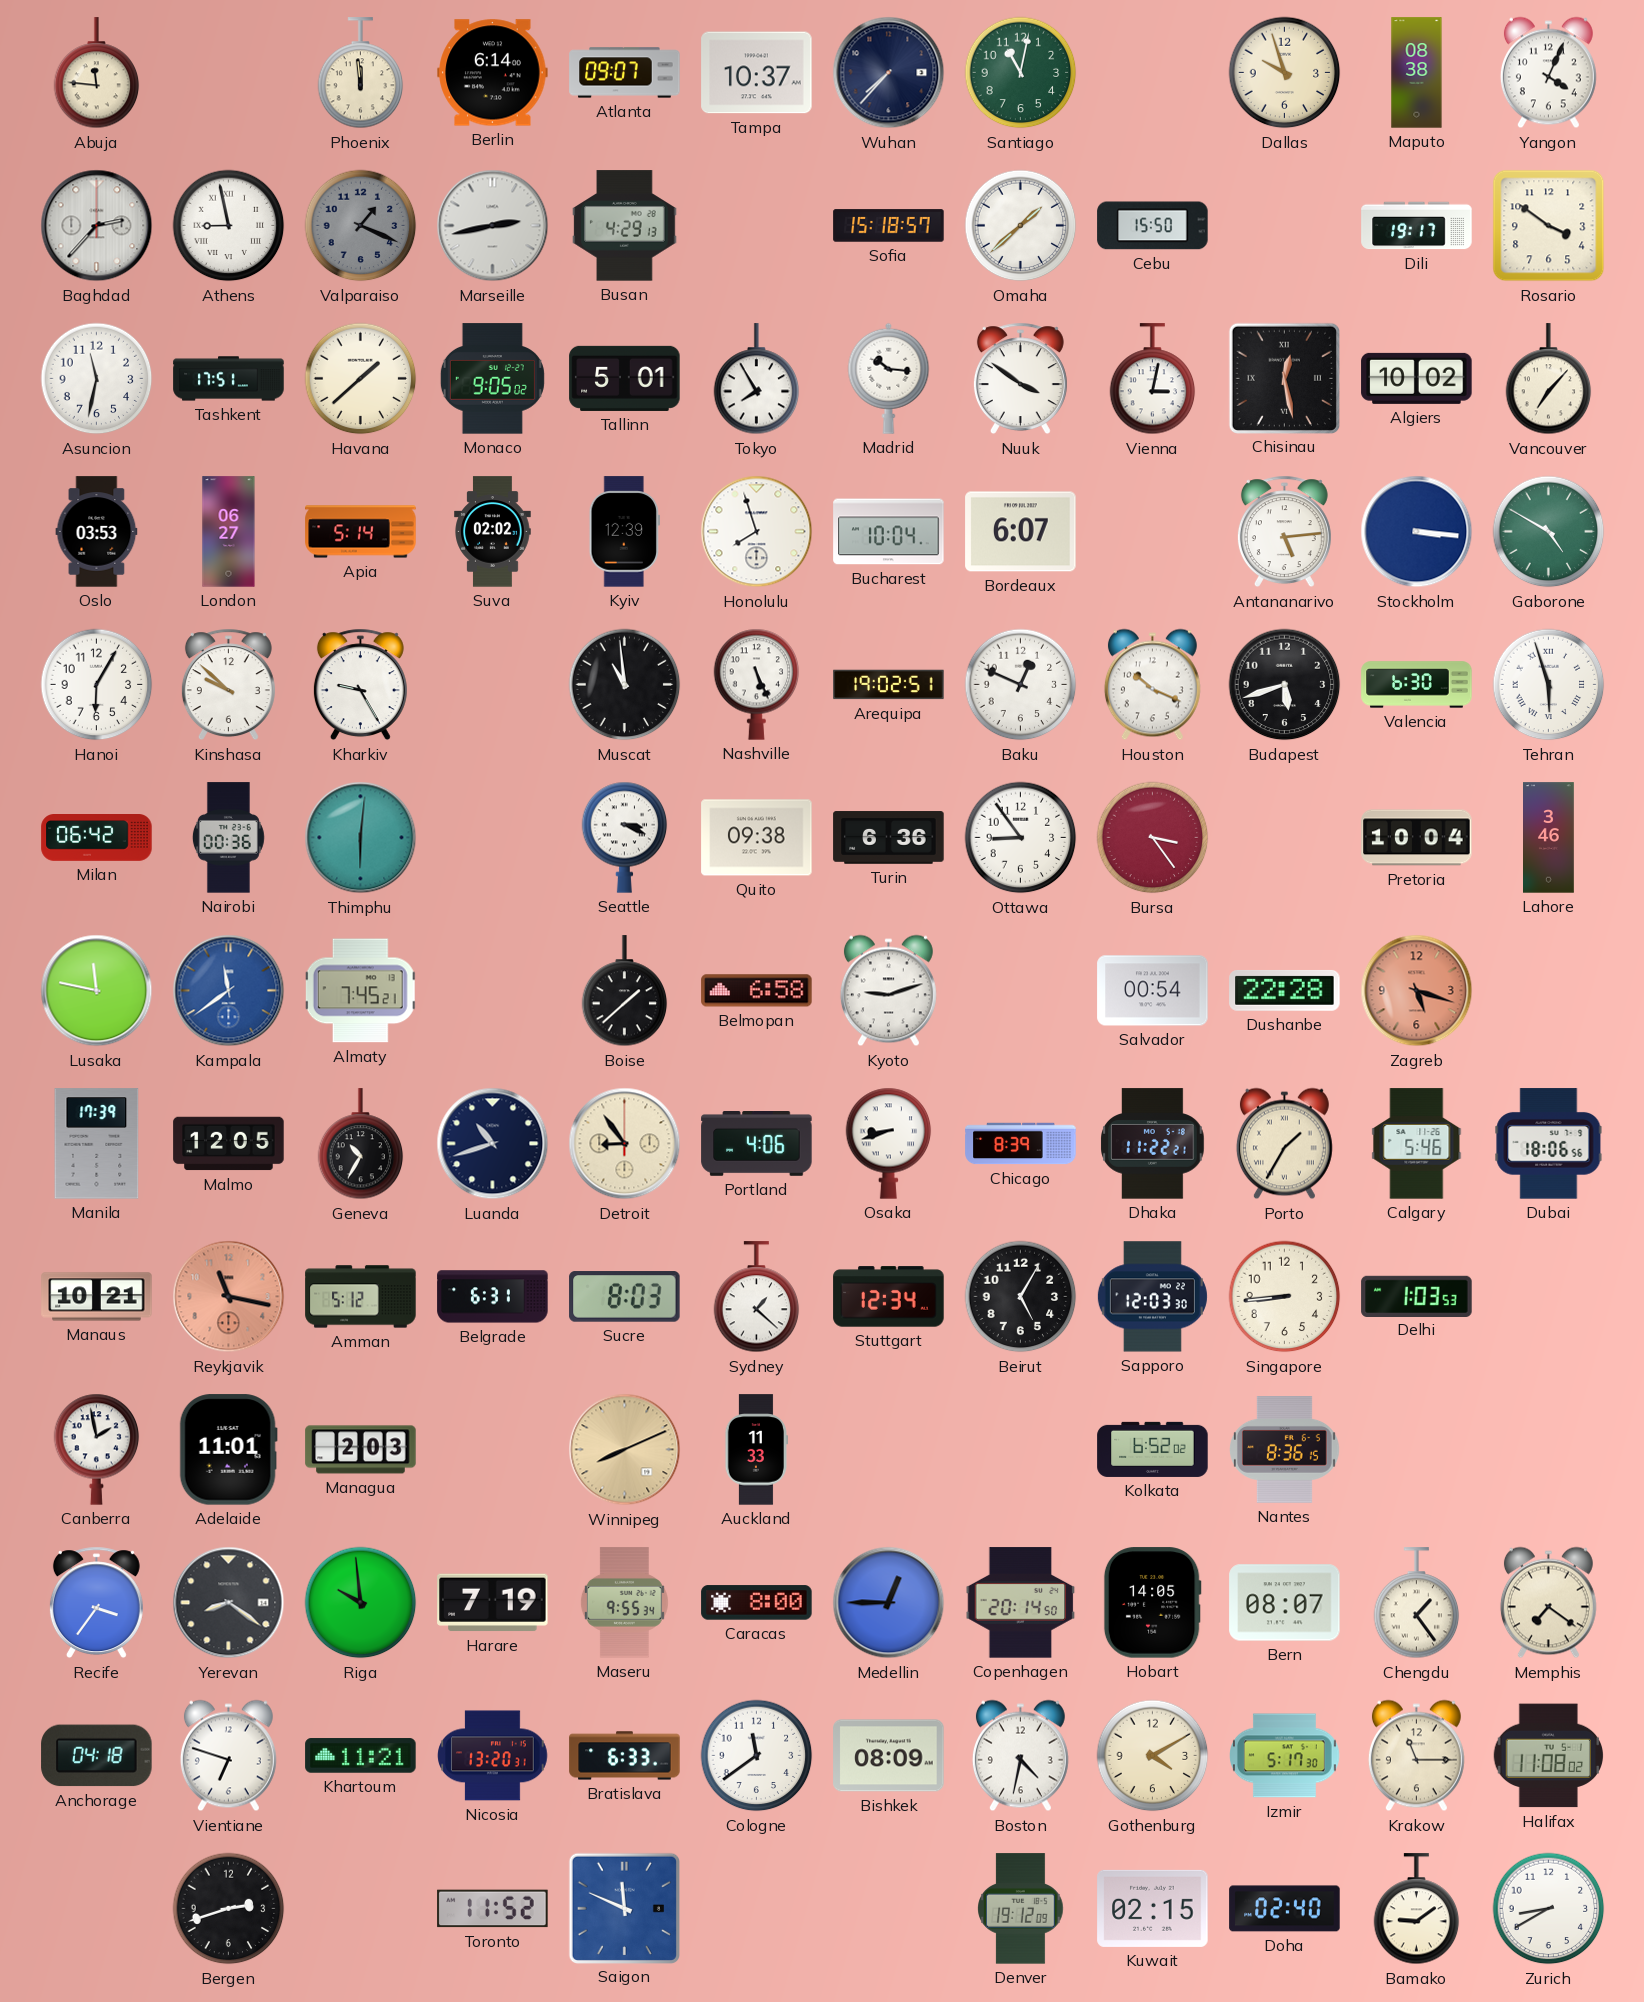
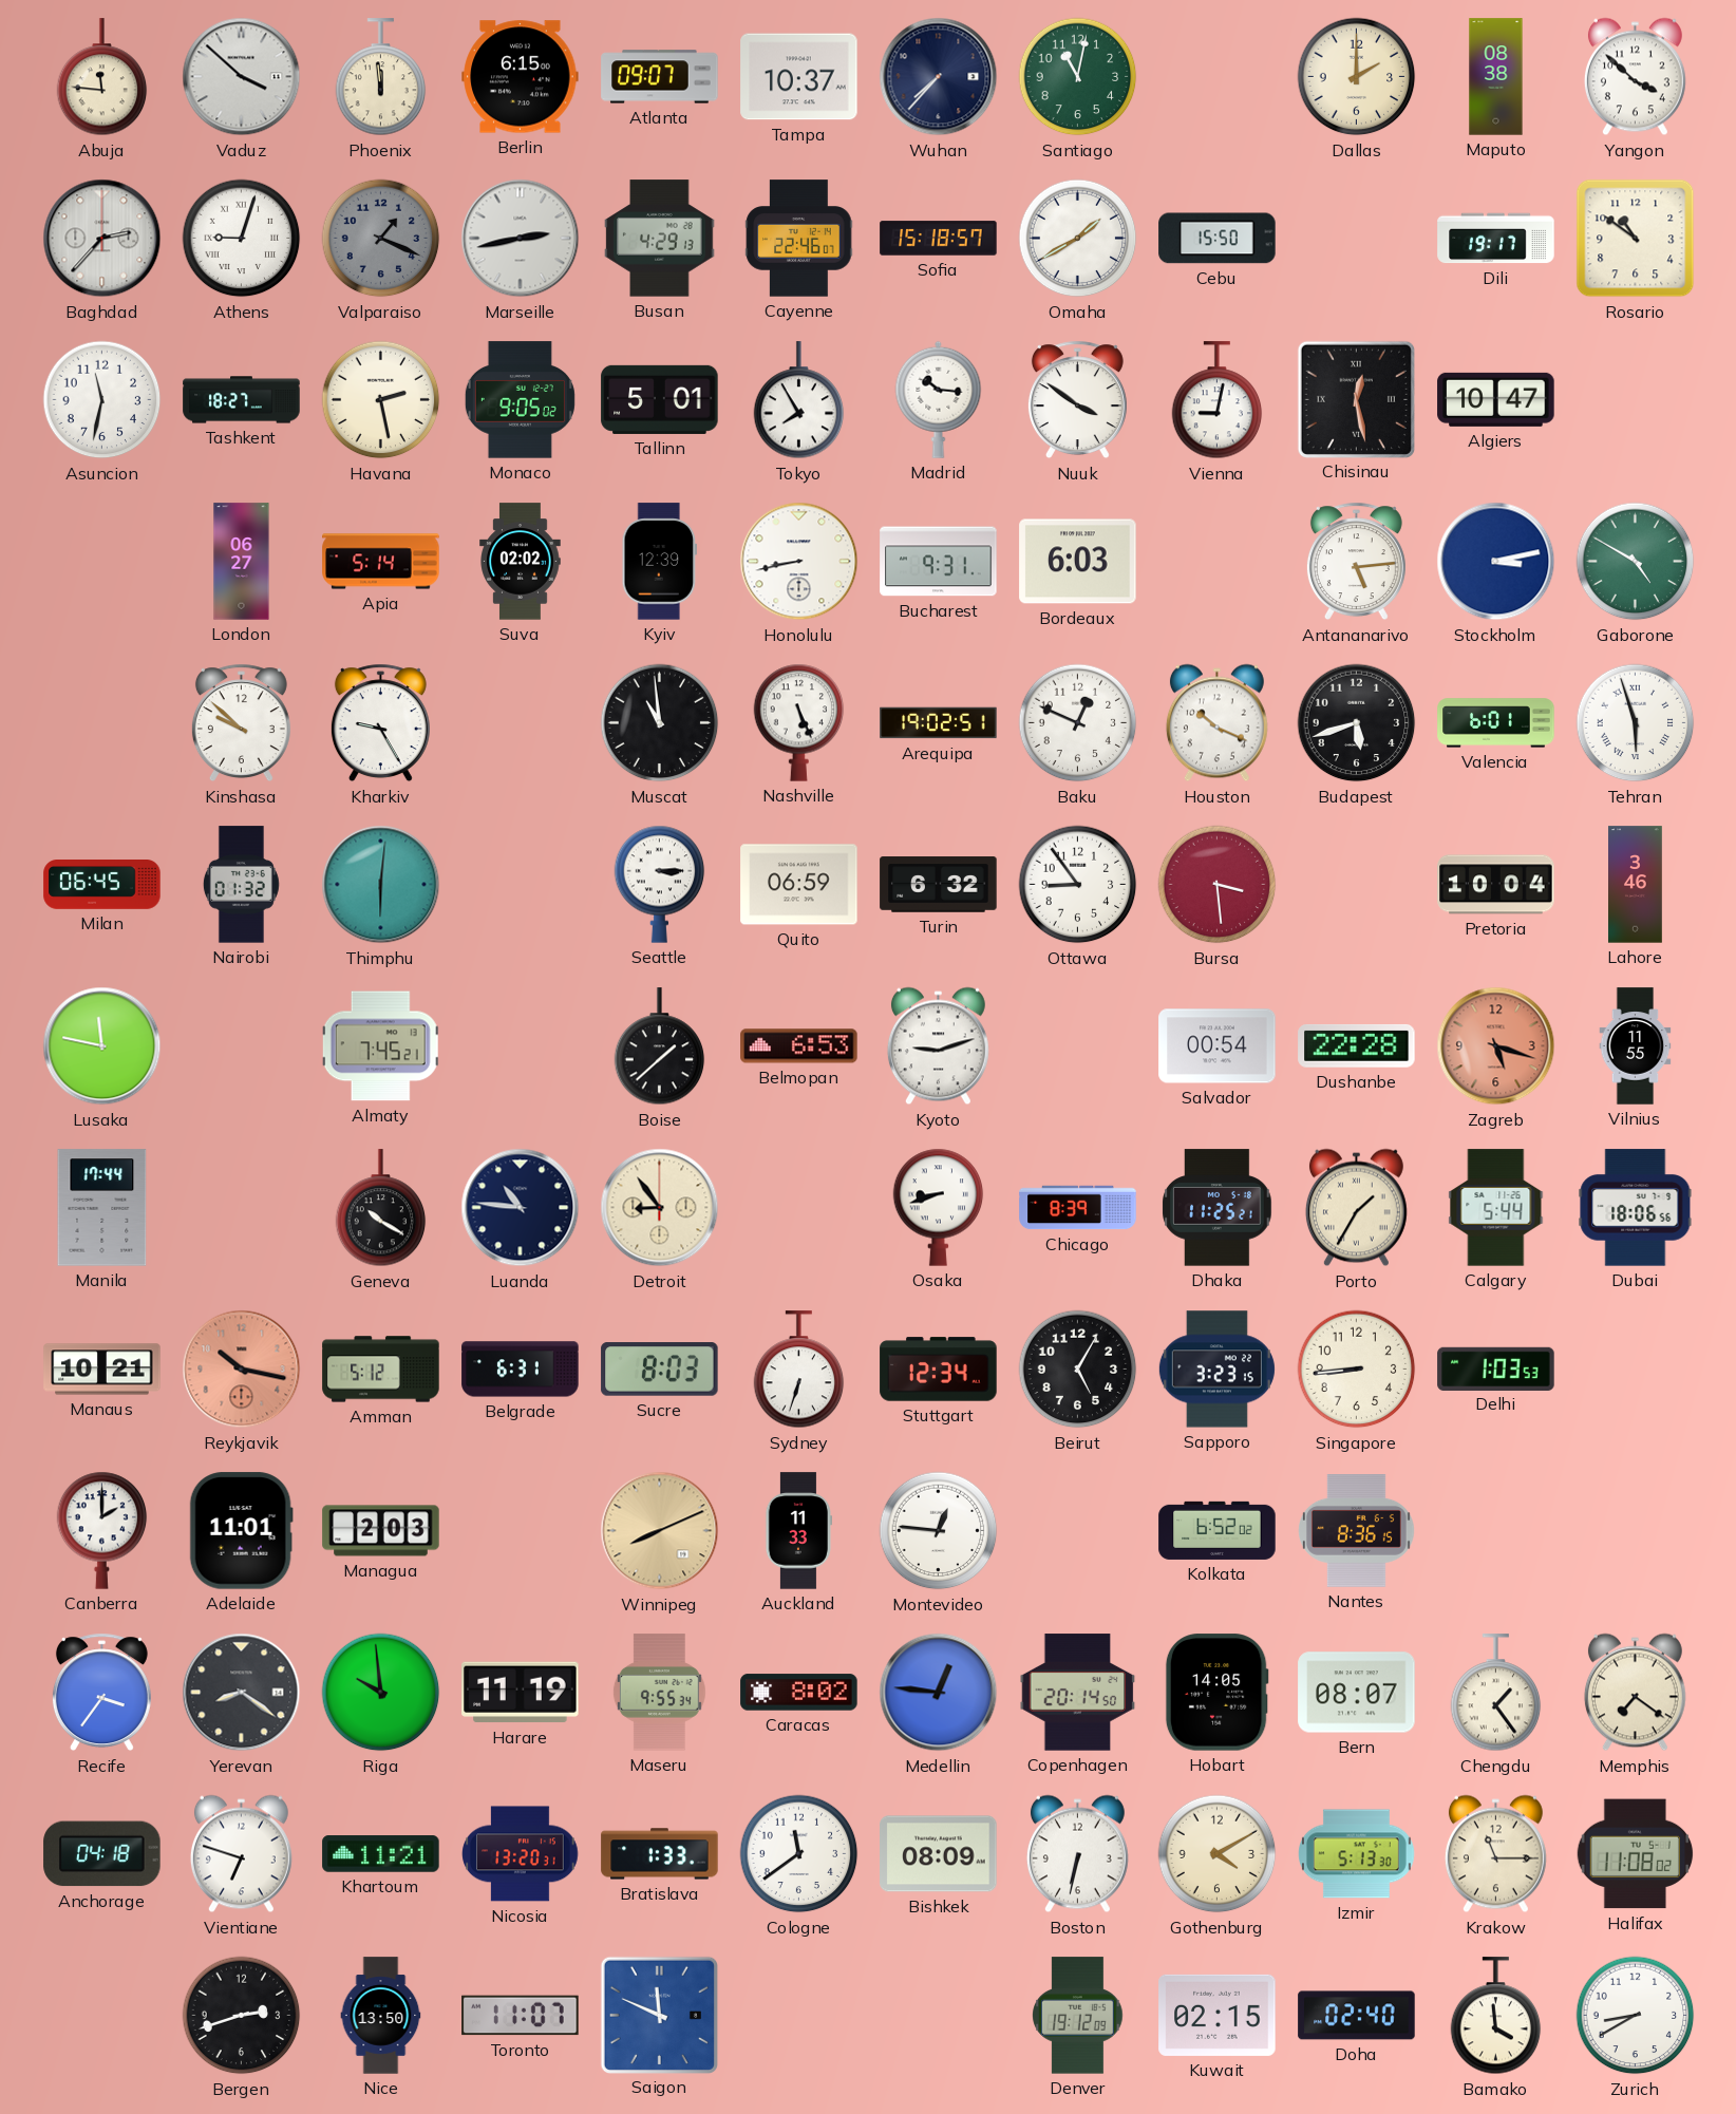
Vaduz: none -> 3:52
Berlin: 6:14 -> 6:15
Dallas: 9:57 -> 2:00
Yangon: 4:04 -> 3:52
Athens: 8:58 -> 9:03
Cayenne: none -> 22:46
Omaha: 1:38 -> 1:40
Rosario: 3:51 -> 10:51
Tashkent: 17:51 -> 18:27
Havana: 1:38 -> 2:28
Vienna: 3:02 -> 9:02
Algiers: 10:02 -> 10:47
Vancouver: 7:07 -> none
Oslo: 03:53 -> none
Honolulu: 7:57 -> 8:43
Bucharest: 10:04 -> 9:31
Bordeaux: 6:07 -> 6:03
Stockholm: 3:16 -> 3:13
Hanoi: 6:05 -> none
Valencia: 6:30 -> 6:01
Milan: 06:42 -> 06:45
Nairobi: 00:36 -> 01:32
Seattle: 3:19 -> 3:15
Quito: 09:38 -> 06:59
Turin: 6:36 -> 6:32
Bursa: 3:24 -> 3:29
Kampala: 11:39 -> none
Belmopan: 6:58 -> 6:53
Vilnius: none -> 11:55
Manila: 17:39 -> 17:44
Malmo: 12:05 -> none
Geneva: 10:35 -> 10:20
Luanda: 10:42 -> 10:46
Portland: 4:06 -> none
Dhaka: 11:22 -> 11:25
Calgary: 5:46 -> 5:44
Reykjavik: 11:17 -> 10:17
Sydney: 1:22 -> 6:33
Sapporo: 12:03 -> 3:23
Canberra: 1:58 -> 2:00
Montevideo: none -> 12:46
Harare: 7:19 -> 11:19
Caracas: 8:00 -> 8:02
Medellin: 12:45 -> 12:46
Bratislava: 6:33 -> 1:33
Boston: 4:32 -> 6:32
Izmir: 5:17 -> 5:13
Nice: none -> 13:50
Toronto: 11:52 -> 11:07
Bamako: 9:09 -> 3:59
